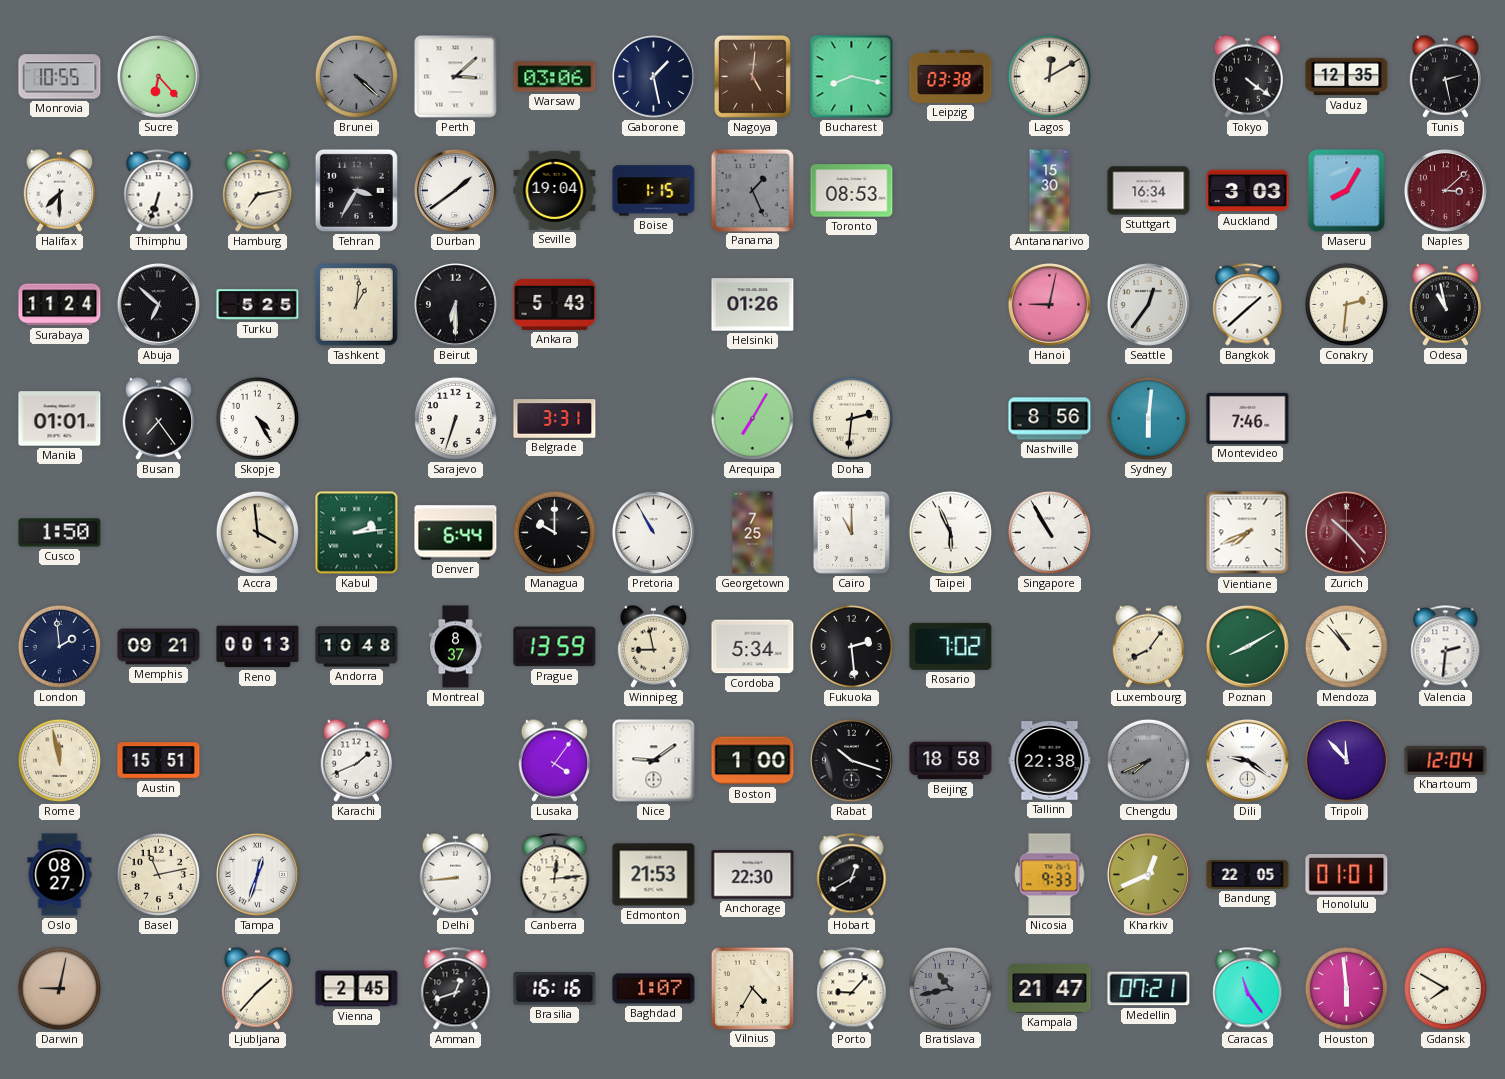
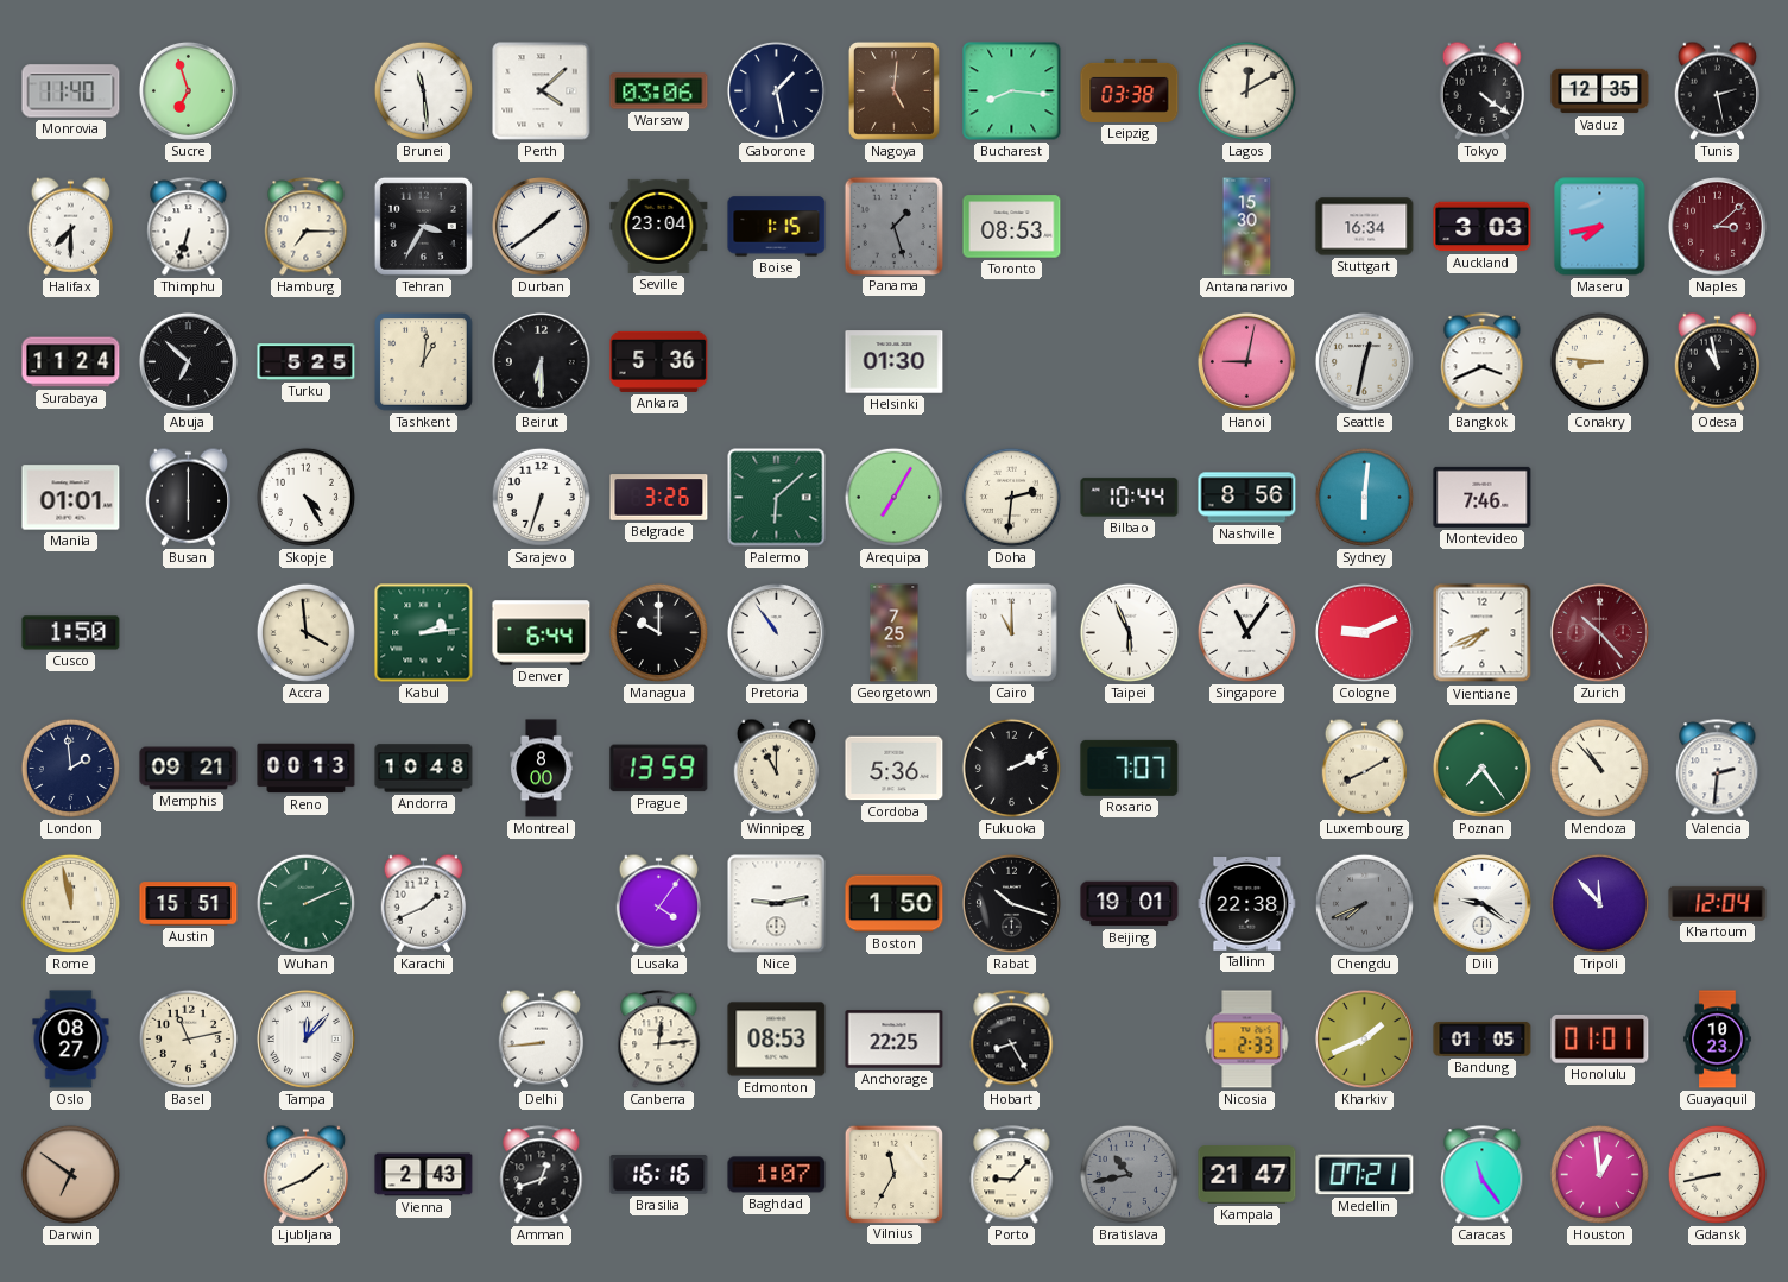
Monrovia: 10:55 -> 11:40
Sucre: 6:23 -> 6:57
Brunei: 4:22 -> 11:29
Brunei dial: grey -> white
Perth: 3:08 -> 4:08
Bucharest: 8:17 -> 8:16
Hamburg: 7:13 -> 7:15
Seville: 19:04 -> 23:04
Panama: 1:26 -> 1:27
Maseru: 8:05 -> 7:43
Ankara: 5:43 -> 5:36
Helsinki: 01:26 -> 01:30
Seattle: 12:36 -> 12:32
Bangkok: 1:38 -> 3:41
Conakry: 2:31 -> 8:46
Busan: 7:24 -> 6:00
Belgrade: 3:31 -> 3:26
Palermo: none -> 6:08
Bilbao: none -> 10:44
Pretoria: 10:55 -> 10:54
Singapore: 10:55 -> 11:06
Cologne: none -> 9:11
Montreal: 8:37 -> 8:00
Winnipeg: 8:58 -> 11:00
Cordoba: 5:34 -> 5:36
Fukuoka: 2:29 -> 2:11
Rosario: 7:02 -> 7:07
Luxembourg: 8:06 -> 8:10
Poznan: 8:10 -> 7:24
Wuhan: none -> 2:11
Nice: 9:09 -> 9:13
Boston: 1:00 -> 1:50
Beijing: 18:58 -> 19:01
Tampa: 12:33 -> 12:07
Edmonton: 21:53 -> 08:53
Anchorage: 22:30 -> 22:25
Hobart: 12:40 -> 8:25
Nicosia: 9:33 -> 2:33
Kharkiv: 12:41 -> 1:41
Bandung: 22:05 -> 01:05
Guayaquil: none -> 10:23
Darwin: 9:02 -> 6:51
Ljubljana: 1:37 -> 1:41
Vienna: 2:45 -> 2:43
Vilnius: 4:35 -> 11:35
Houston: 5:59 -> 12:59
Gdansk: 7:50 -> 8:43
